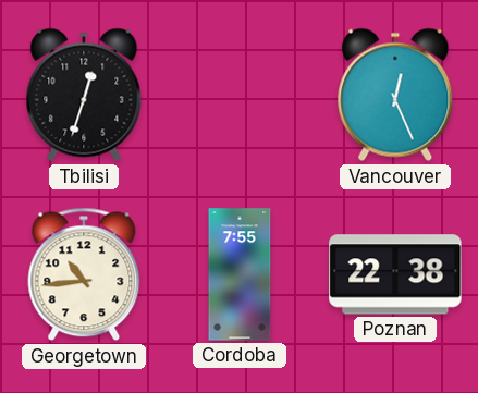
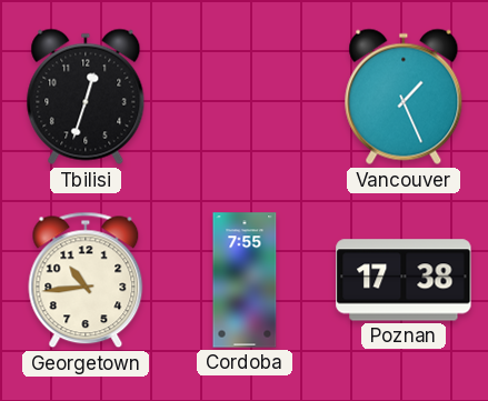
Vancouver: 12:26 -> 1:26
Poznan: 22:38 -> 17:38
